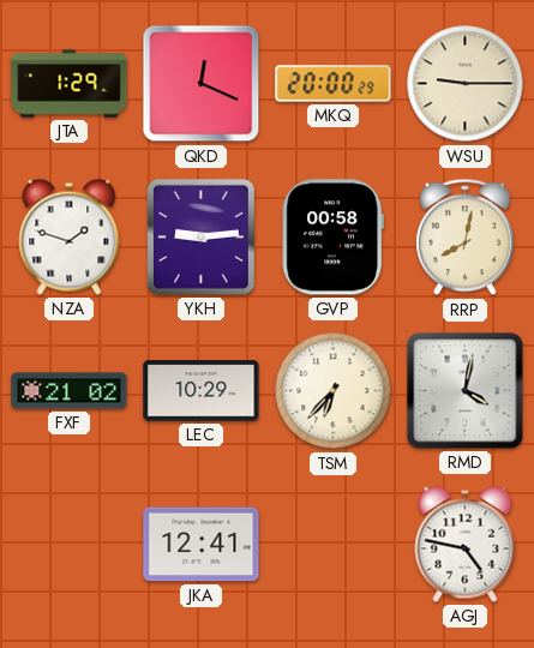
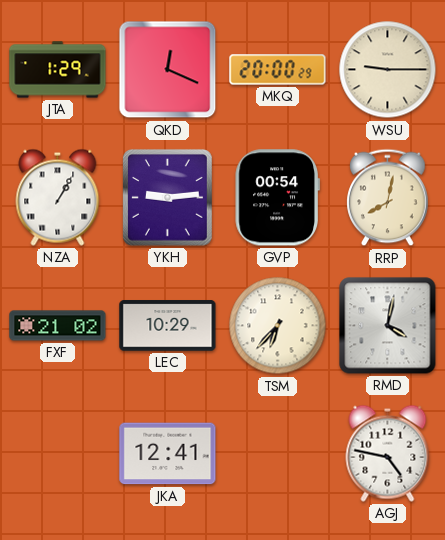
NZA: 1:48 -> 1:05
GVP: 00:58 -> 00:54
